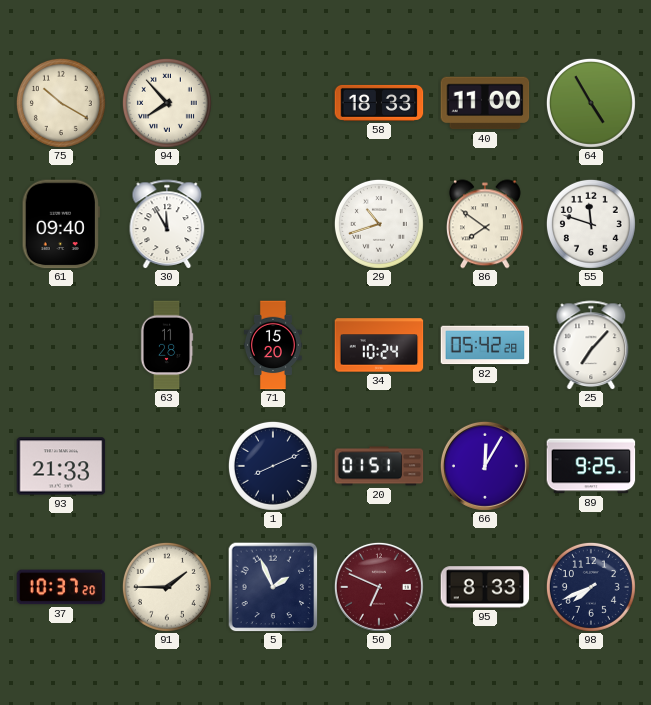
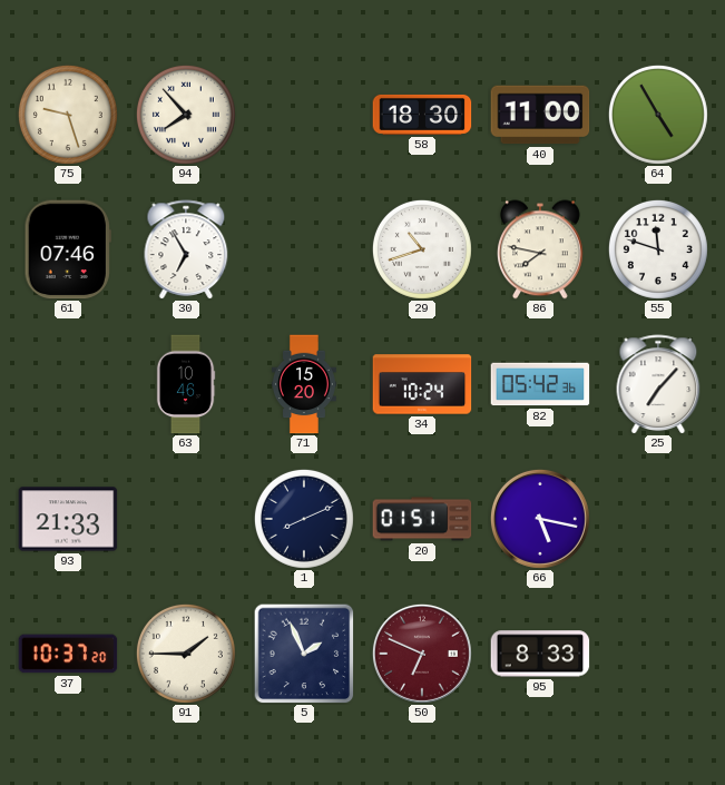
75: 10:20 -> 9:27
58: 18:33 -> 18:30
61: 09:40 -> 07:46
30: 11:55 -> 6:55
86: 7:51 -> 7:47
63: 11:28 -> 10:46
82: 05:42:28 -> 05:42:36
66: 12:05 -> 5:17
89: 9:25 -> none
98: 7:41 -> none
